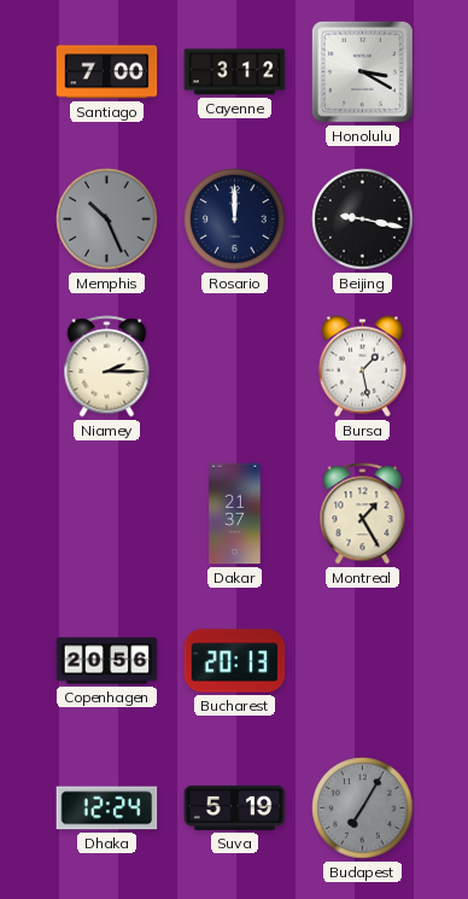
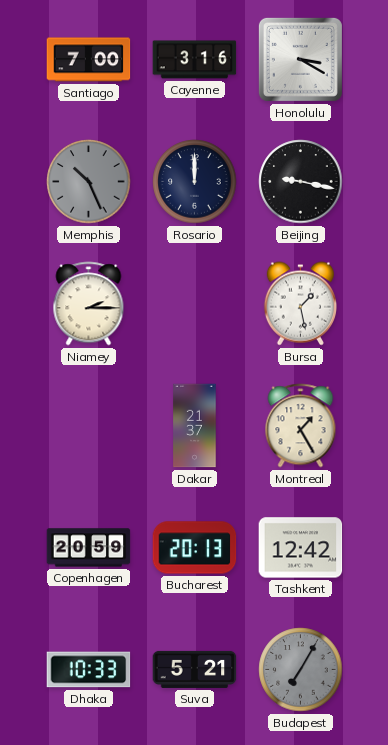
Cayenne: 3:12 -> 3:16
Copenhagen: 20:56 -> 20:59
Tashkent: none -> 12:42
Dhaka: 12:24 -> 10:33
Suva: 5:19 -> 5:21
